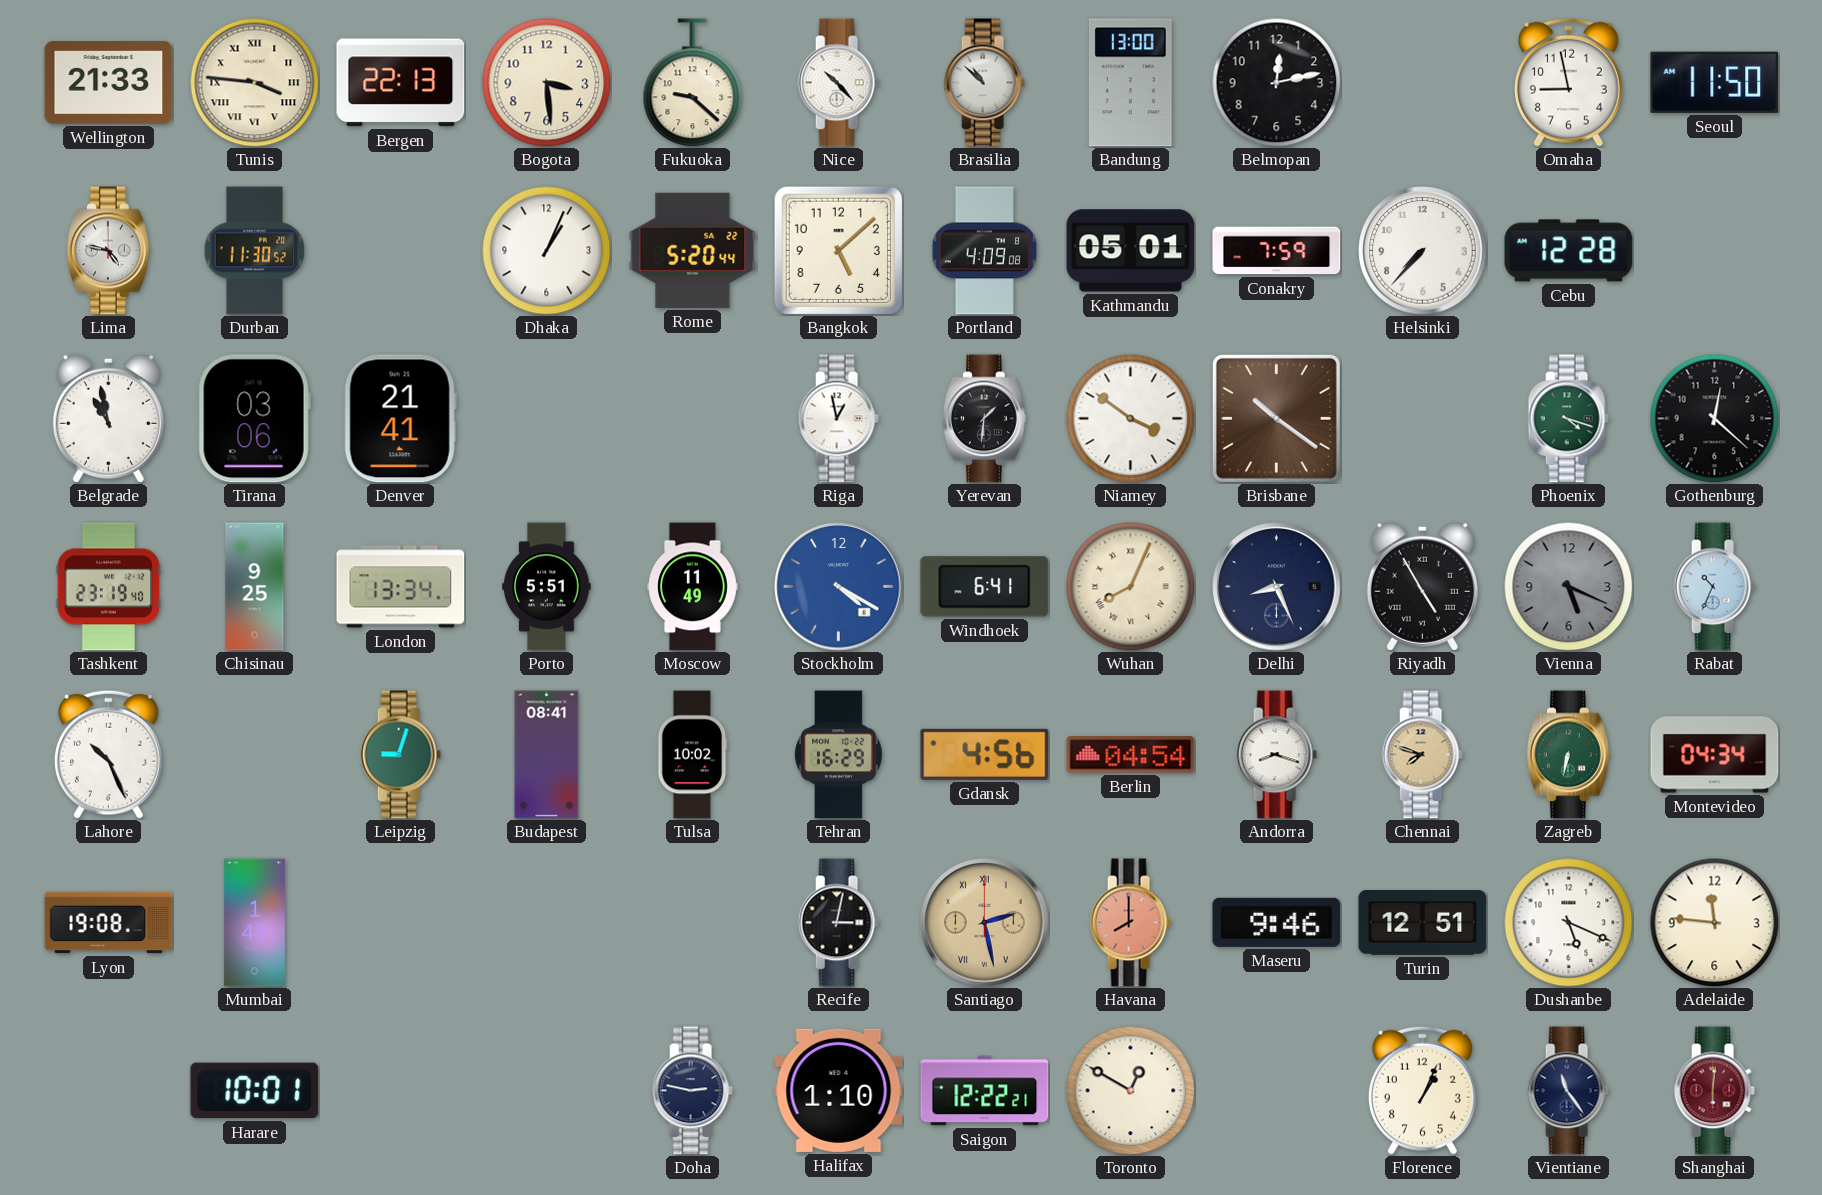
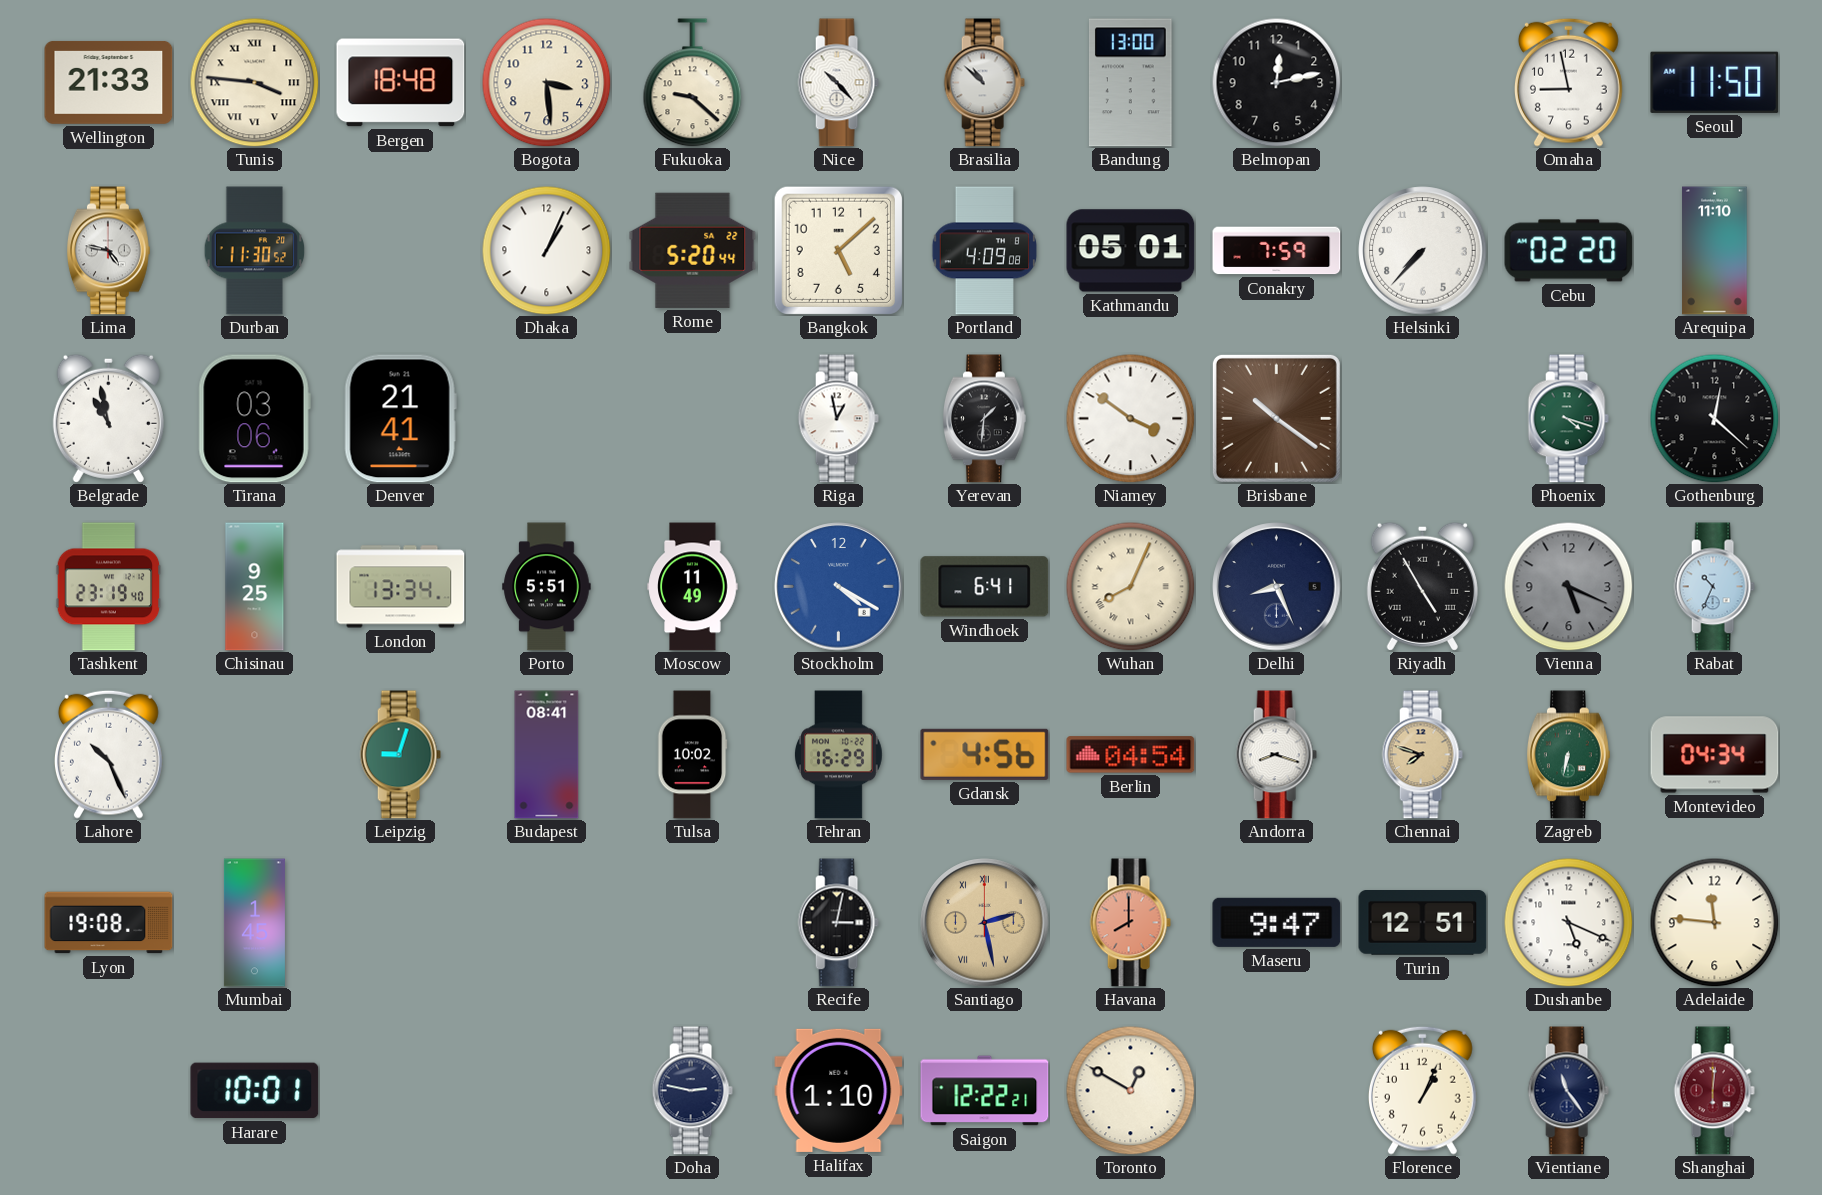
Bergen: 22:13 -> 18:48
Cebu: 12:28 -> 02:20
Arequipa: none -> 11:10
Maseru: 9:46 -> 9:47
